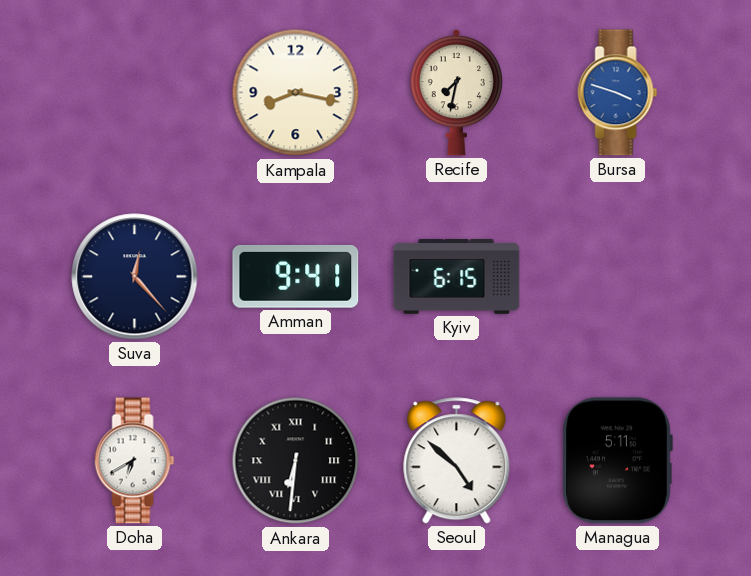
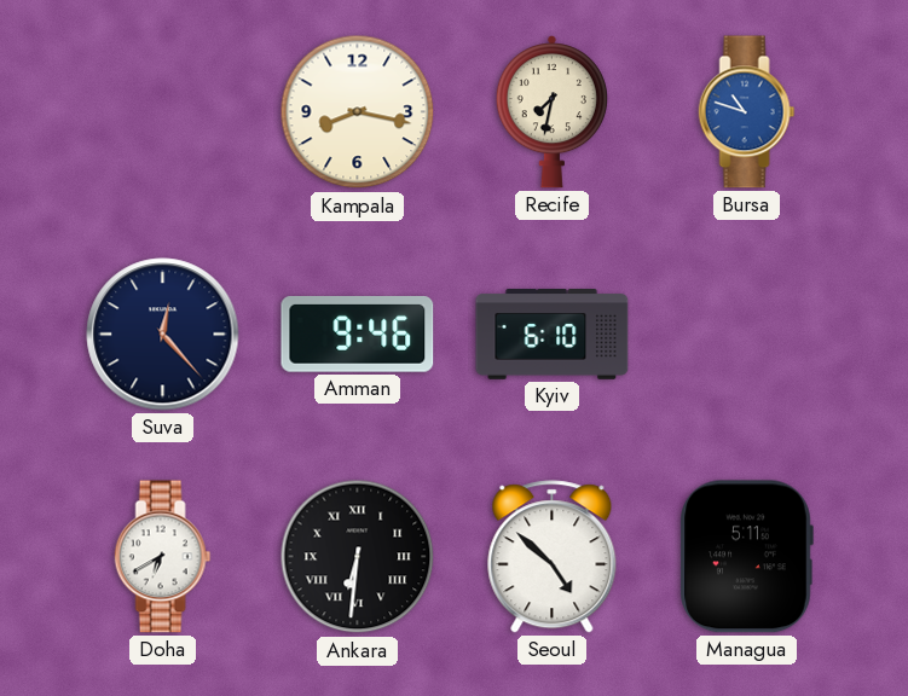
Bursa: 3:48 -> 10:48
Amman: 9:41 -> 9:46
Kyiv: 6:15 -> 6:10
